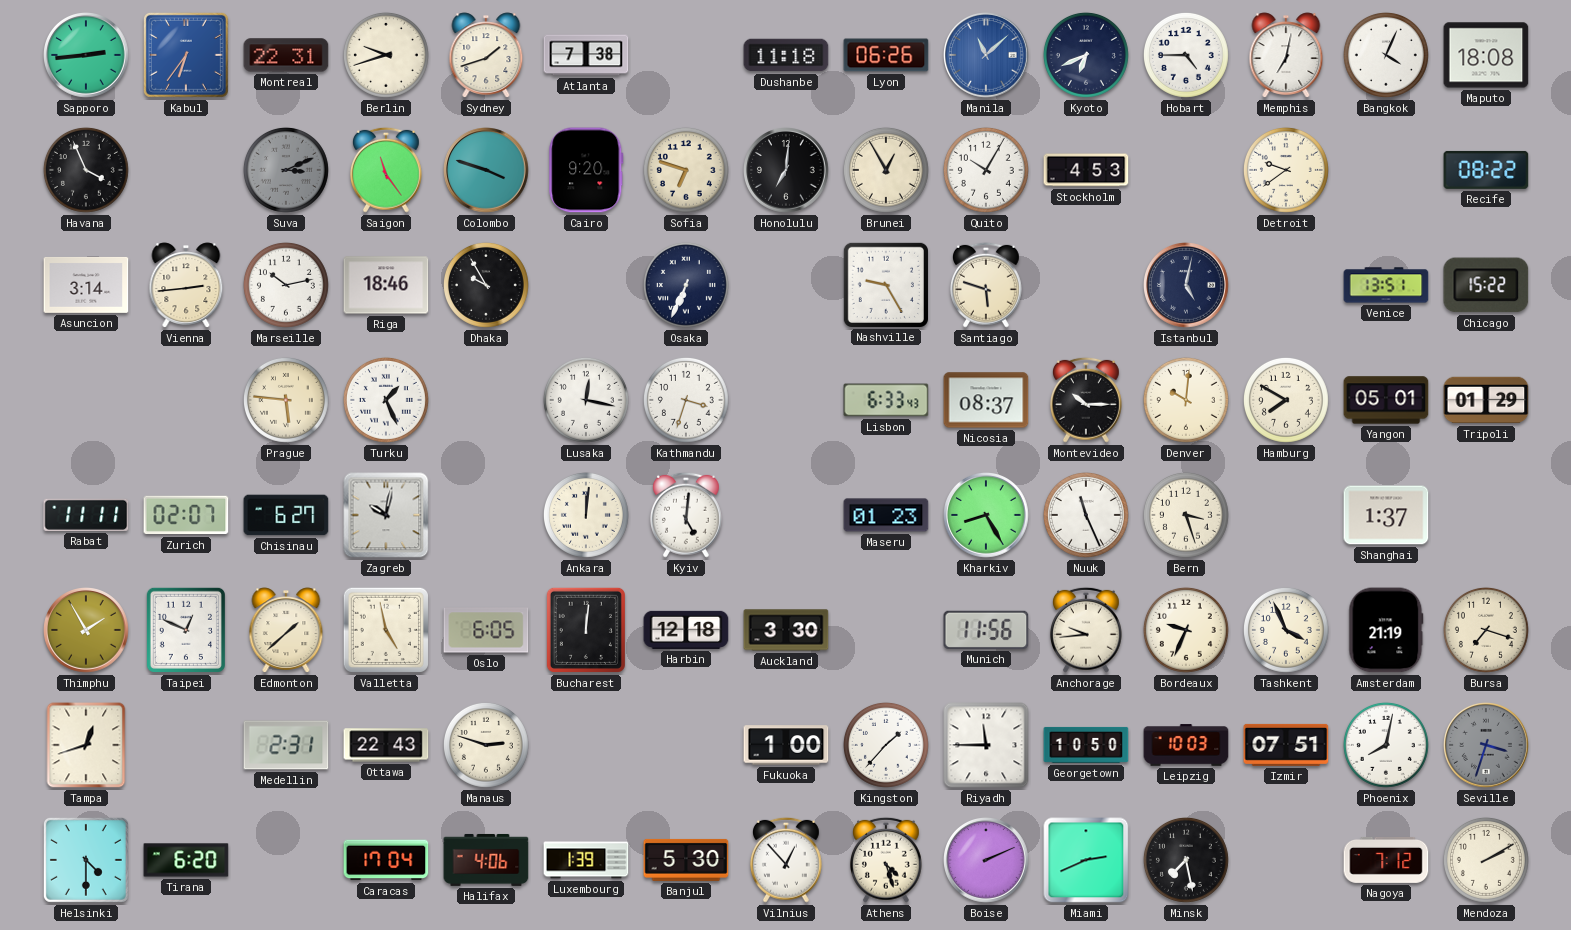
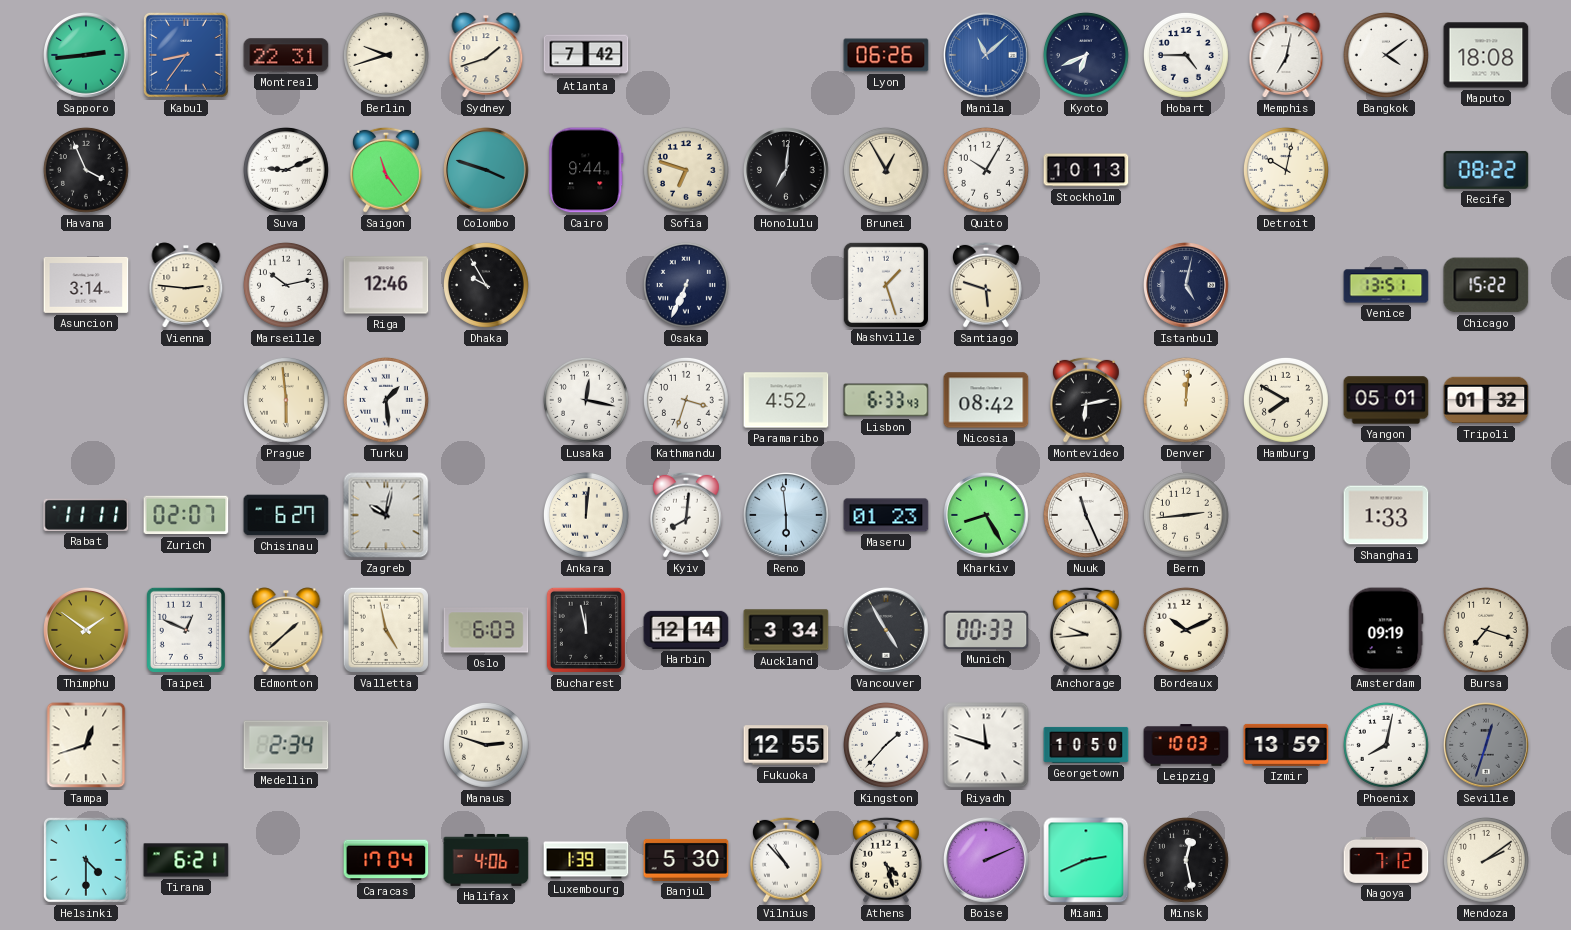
Kabul: 6:36 -> 8:36
Atlanta: 7:38 -> 7:42
Dushanbe: 11:18 -> none
Bangkok: 4:04 -> 4:09
Suva: 3:11 -> 9:11
Suva dial: grey -> white
Cairo: 9:20 -> 9:44
Stockholm: 4:53 -> 10:13
Detroit: 9:39 -> 10:02
Vienna: 2:44 -> 2:46
Riga: 18:46 -> 12:46
Nashville: 9:25 -> 1:27
Prague: 5:46 -> 5:59
Turku: 1:26 -> 1:29
Paramaribo: none -> 4:52
Nicosia: 08:37 -> 08:42
Montevideo: 10:15 -> 6:13
Denver: 10:01 -> 12:01
Tripoli: 01:29 -> 01:32
Kyiv: 5:01 -> 8:01
Reno: none -> 5:59
Bern: 3:27 -> 2:44
Shanghai: 1:37 -> 1:33
Thimphu: 1:55 -> 1:51
Oslo: 6:05 -> 6:03
Bucharest: 12:01 -> 11:58
Harbin: 12:18 -> 12:14
Auckland: 3:30 -> 3:34
Vancouver: none -> 4:55
Munich: 11:56 -> 00:33
Bordeaux: 9:34 -> 10:11
Tashkent: 3:56 -> none
Amsterdam: 21:19 -> 09:19
Medellin: 2:31 -> 2:34
Ottawa: 22:43 -> none
Fukuoka: 1:00 -> 12:55
Riyadh: 11:45 -> 11:48
Izmir: 07:51 -> 13:59
Seville: 3:33 -> 12:33
Tirana: 6:20 -> 6:21
Vilnius: 12:53 -> 10:53
Minsk: 7:28 -> 12:28
Mendoza: 2:10 -> 2:09
